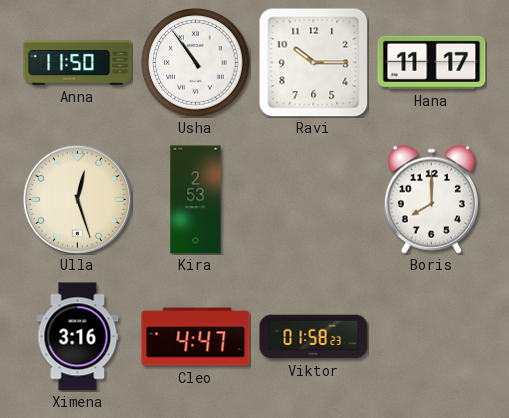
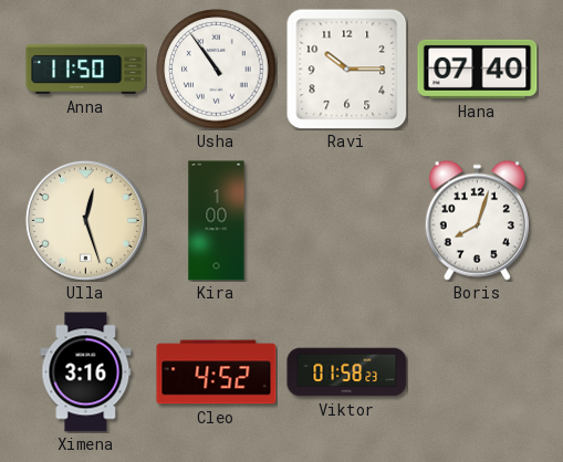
Hana: 11:17 -> 07:40
Kira: 2:53 -> 1:00
Boris: 8:00 -> 8:03
Cleo: 4:47 -> 4:52
